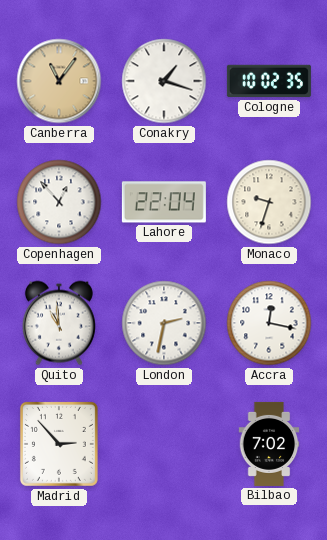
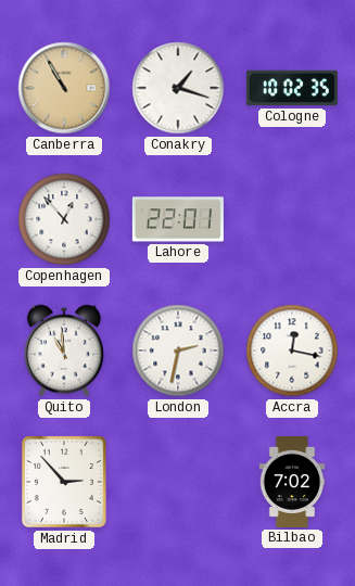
Canberra: 11:06 -> 10:55
Lahore: 22:04 -> 22:01
Monaco: 9:33 -> none
